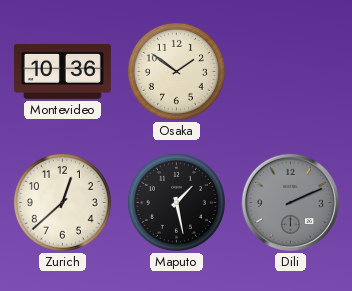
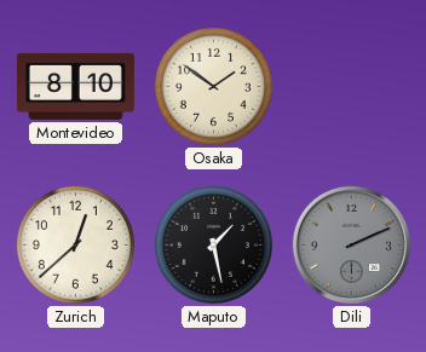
Montevideo: 10:36 -> 8:10
